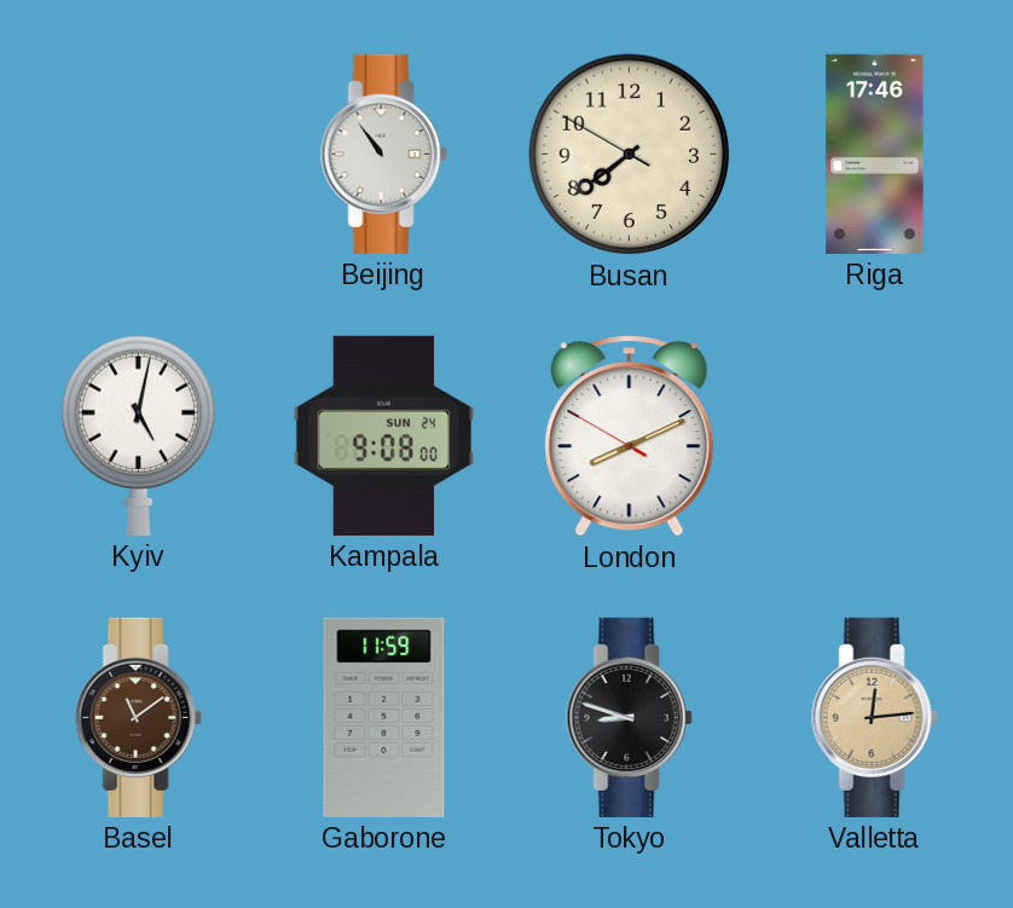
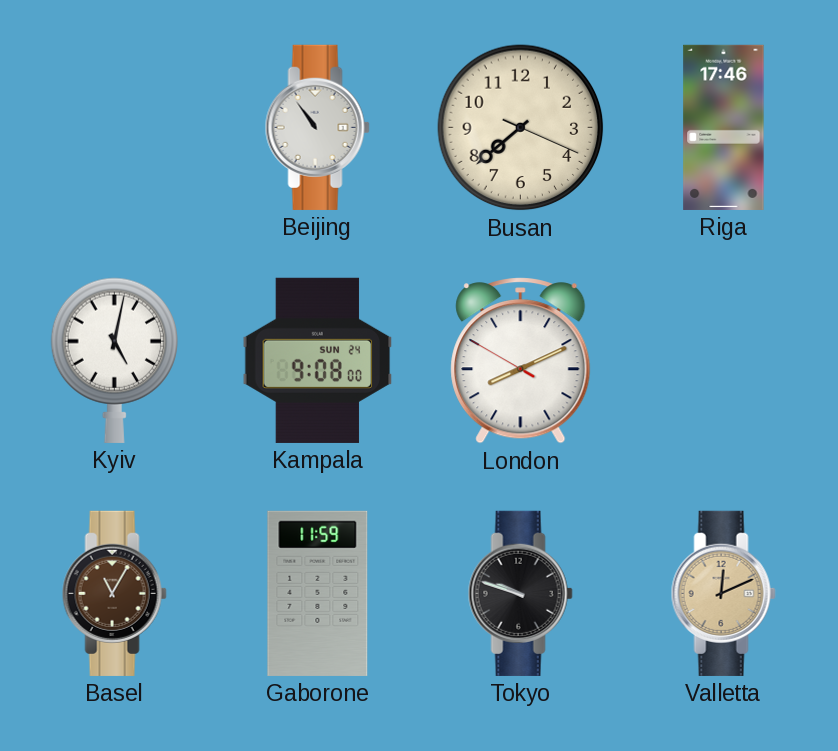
Busan: 7:38:50 -> 7:38:19
Basel: 11:09 -> 11:05
Tokyo: 8:48 -> 9:48
Valletta: 12:14 -> 12:11
